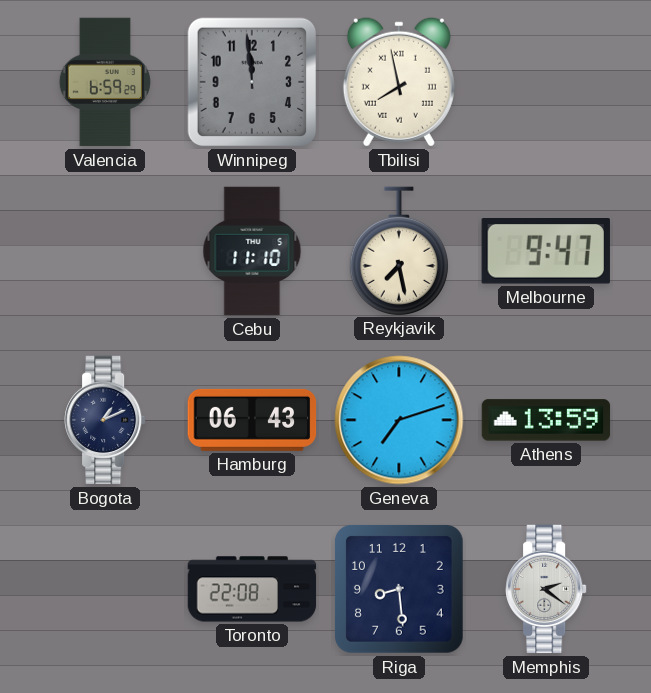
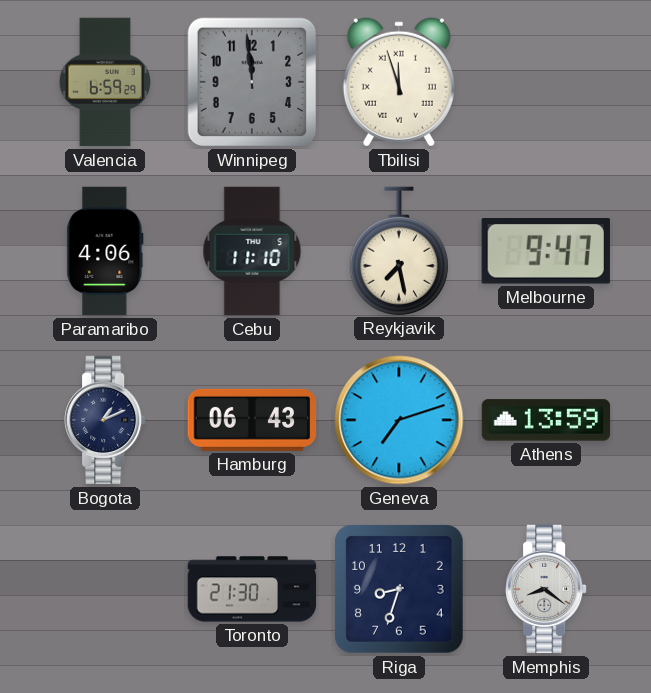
Tbilisi: 7:58 -> 11:57
Paramaribo: none -> 4:06
Toronto: 22:08 -> 21:30
Riga: 8:29 -> 8:33
Memphis: 2:21 -> 8:21
